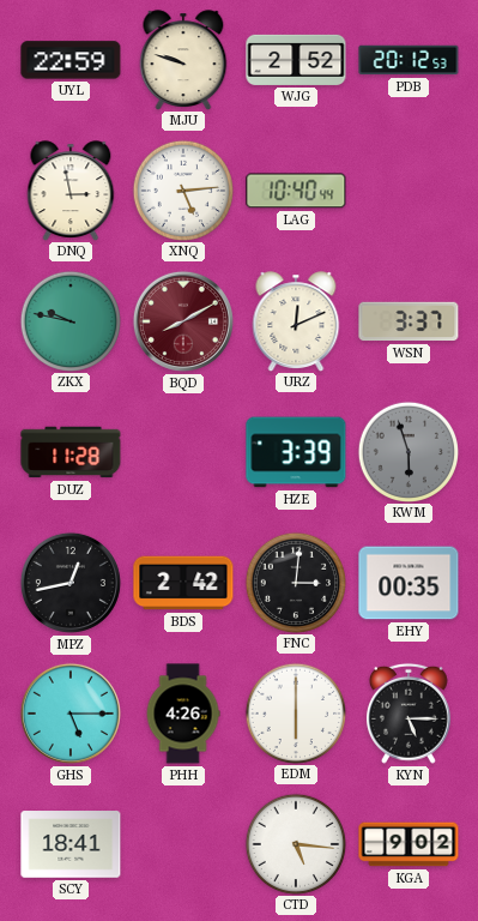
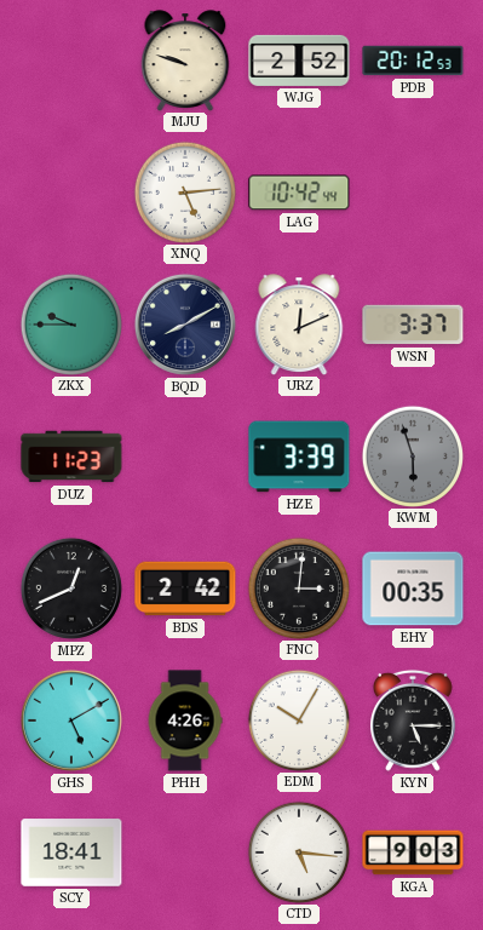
UYL: 22:59 -> none
DNQ: 2:58 -> none
LAG: 10:40 -> 10:42
ZKX: 9:47 -> 9:45
BQD dial: burgundy -> navy
DUZ: 11:28 -> 11:23
MPZ: 12:43 -> 12:41
GHS: 5:15 -> 5:10
EDM: 6:00 -> 10:05
KGA: 9:02 -> 9:03
